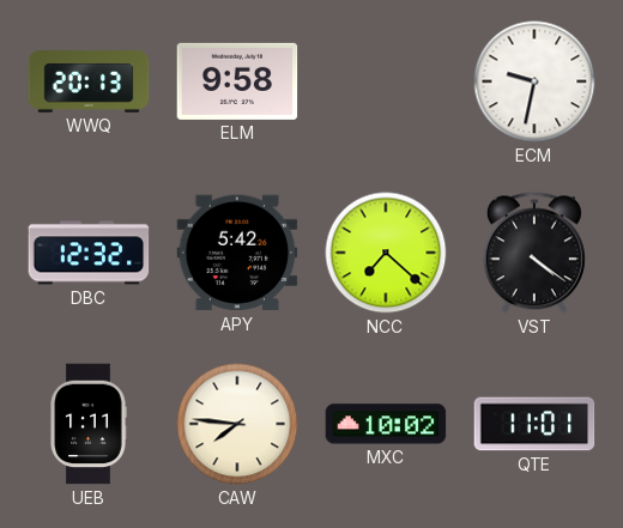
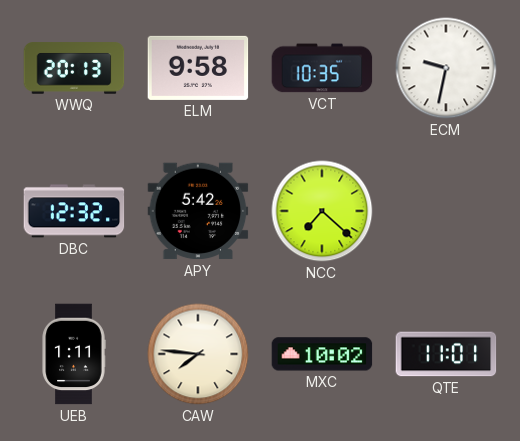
VCT: none -> 10:35
VST: 4:21 -> none
